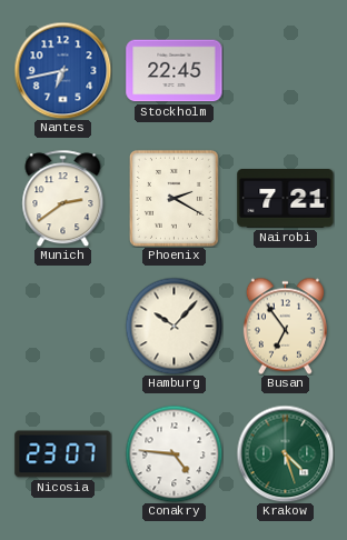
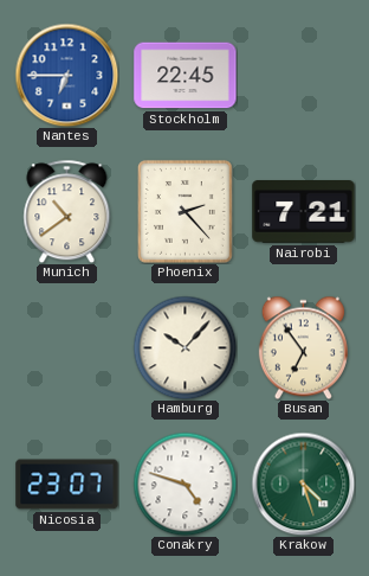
Nantes: 6:43 -> 6:45
Munich: 2:39 -> 10:39
Phoenix: 2:20 -> 2:23
Conakry: 4:46 -> 4:48
